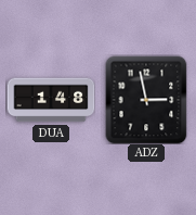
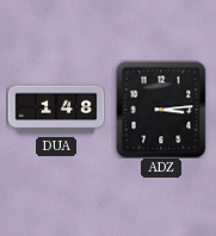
ADZ: 2:58 -> 3:14
